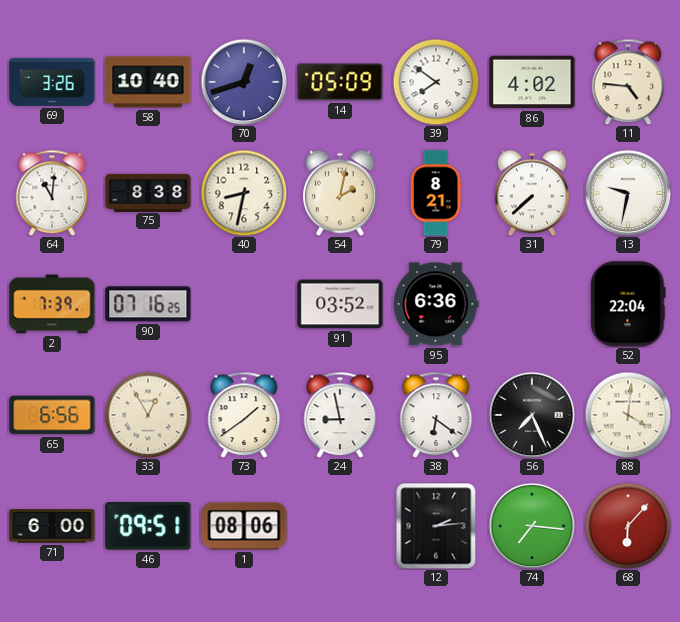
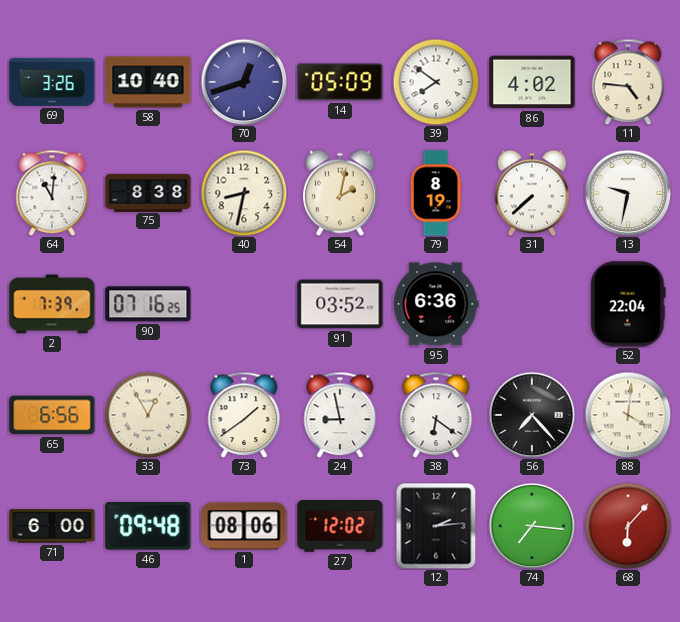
79: 8:21 -> 8:19
56: 7:26 -> 7:23
46: 09:51 -> 09:48
27: none -> 12:02
